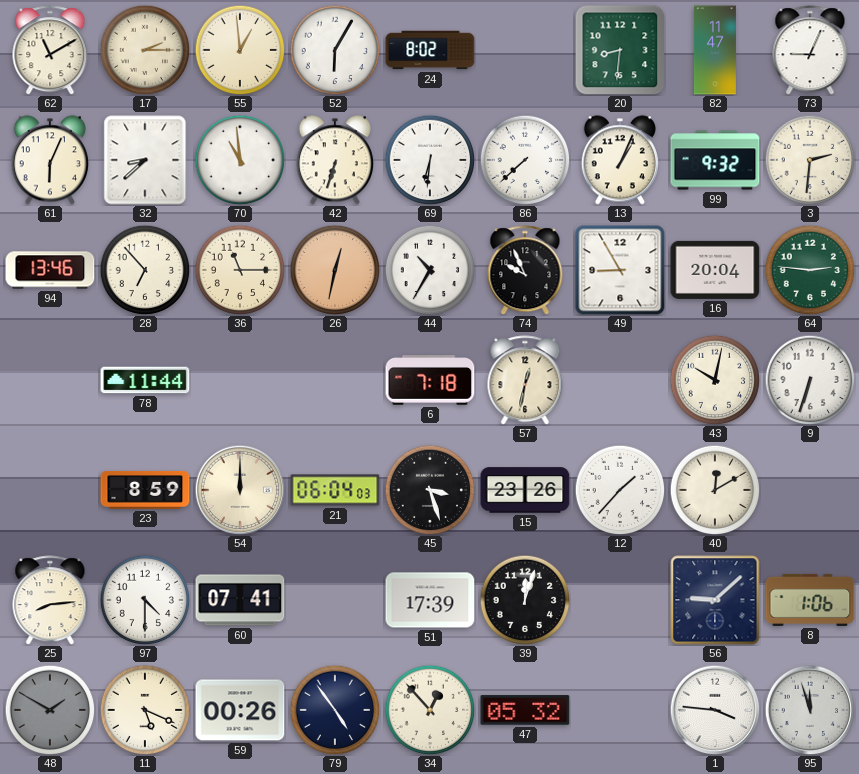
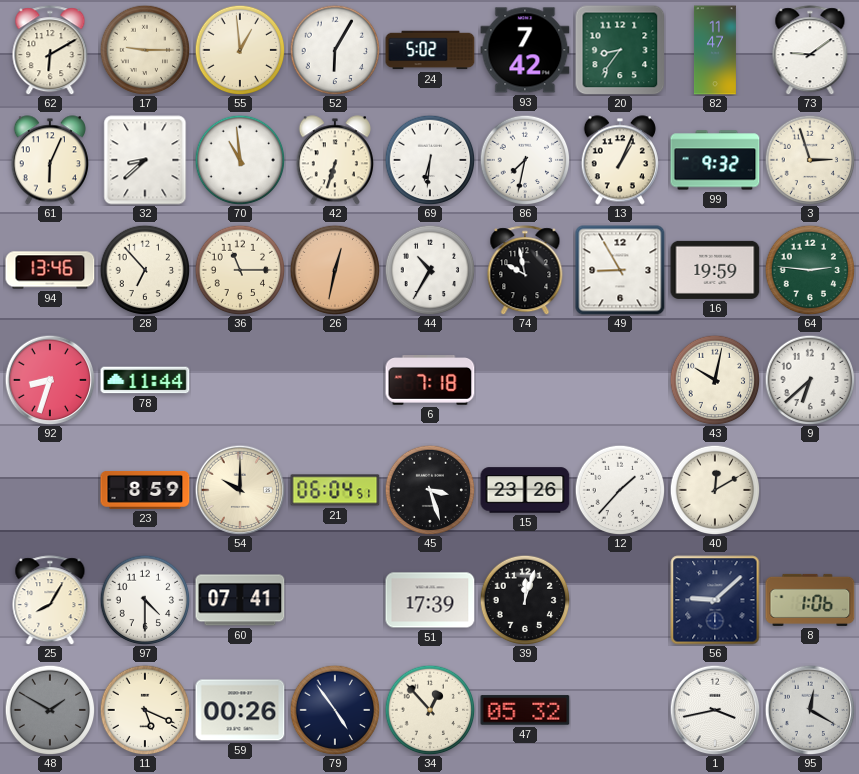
62: 11:10 -> 6:10
17: 2:15 -> 9:15
24: 8:02 -> 5:02
93: none -> 7:42
20: 8:31 -> 8:36
73: 9:04 -> 9:09
86: 7:38 -> 7:32
3: 2:31 -> 2:57
74: 9:56 -> 9:58
16: 20:04 -> 19:59
92: none -> 8:33
57: 12:32 -> none
9: 6:33 -> 6:38
54: 12:00 -> 10:00
21: 06:04:03 -> 06:04:51
25: 8:14 -> 8:05
1: 3:46 -> 3:43
95: 11:57 -> 12:20
